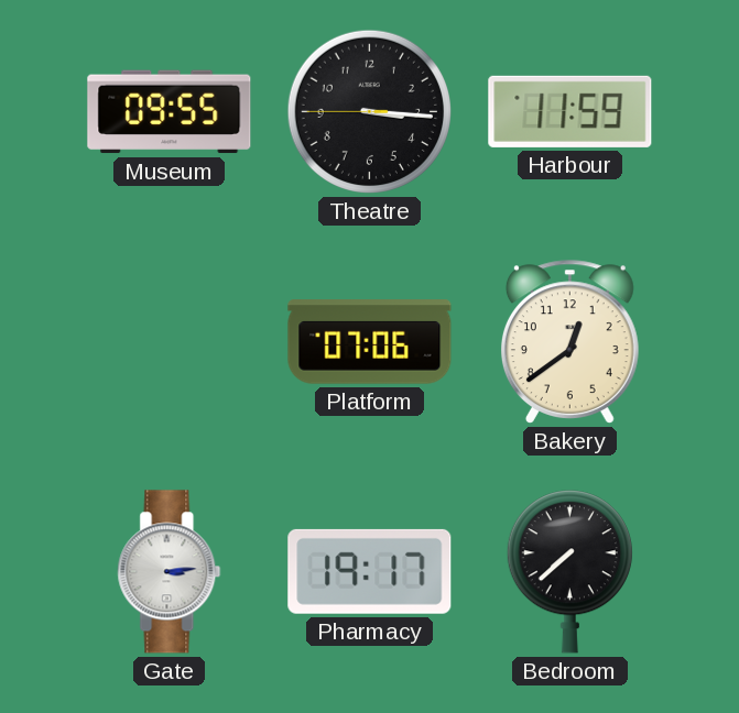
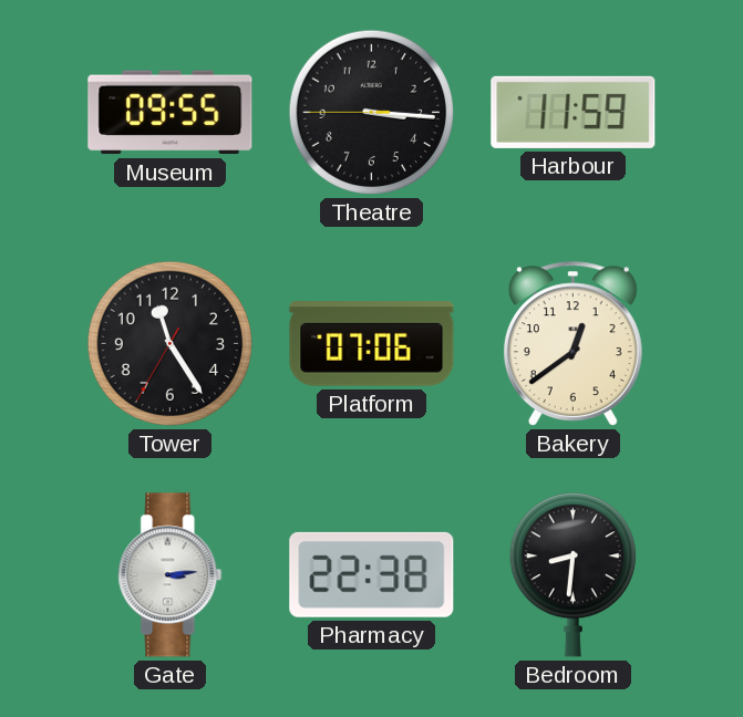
Tower: none -> 11:24
Pharmacy: 19:17 -> 22:38
Bedroom: 7:38 -> 8:31
